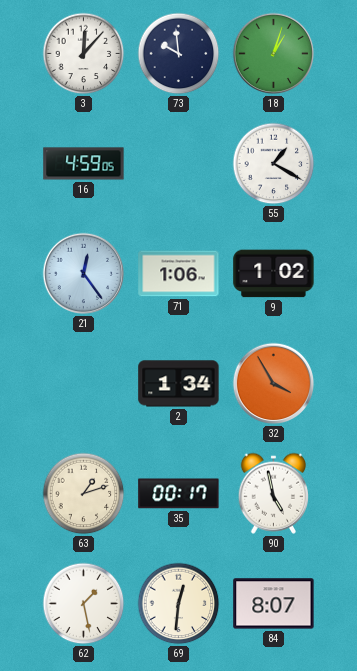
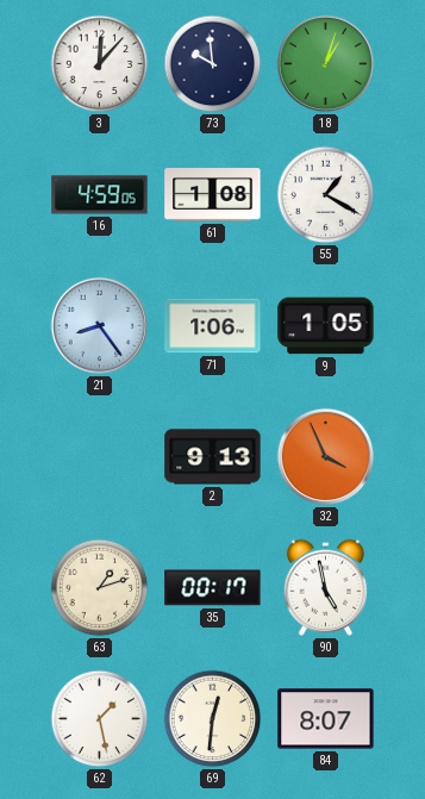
61: none -> 1:08
21: 12:24 -> 8:24
9: 1:02 -> 1:05
2: 1:34 -> 9:13
32: 3:55 -> 3:56
